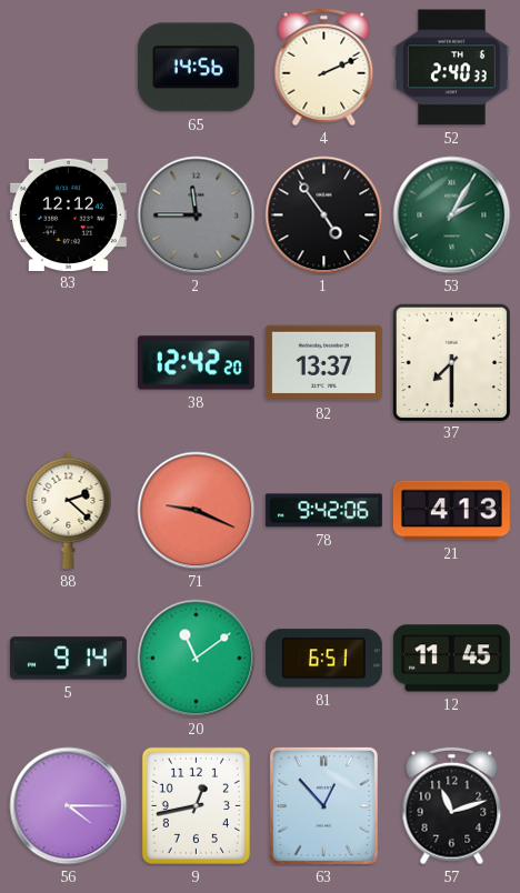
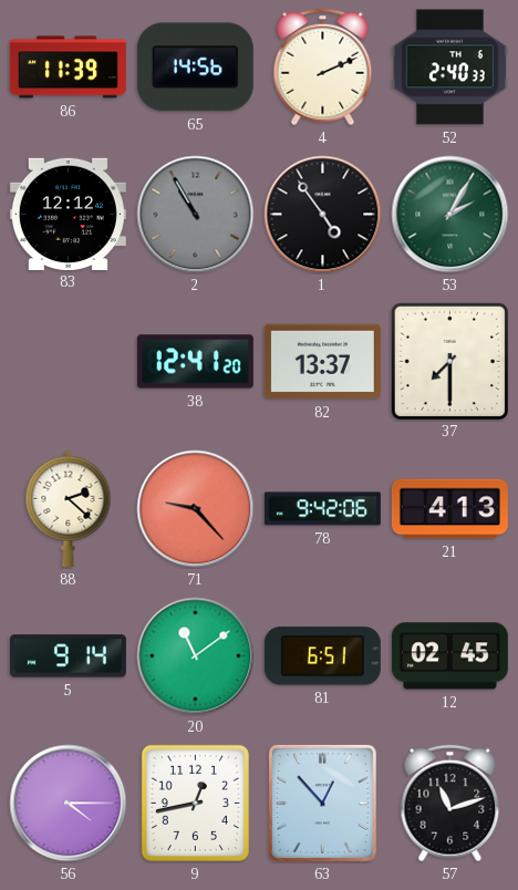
86: none -> 11:39
2: 11:45 -> 10:55
38: 12:42 -> 12:41
71: 9:19 -> 9:23
12: 11:45 -> 02:45
